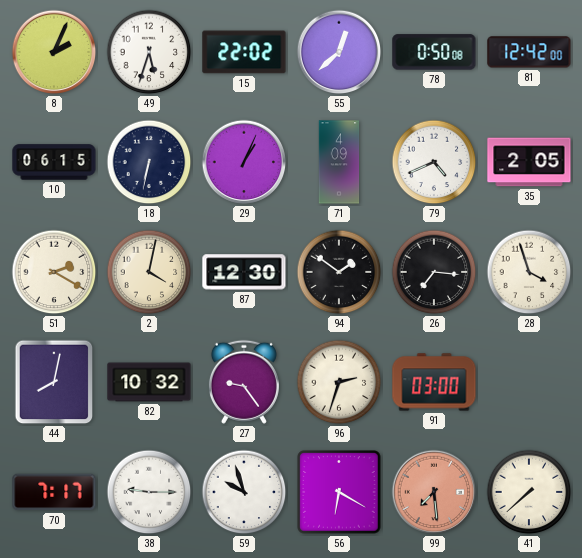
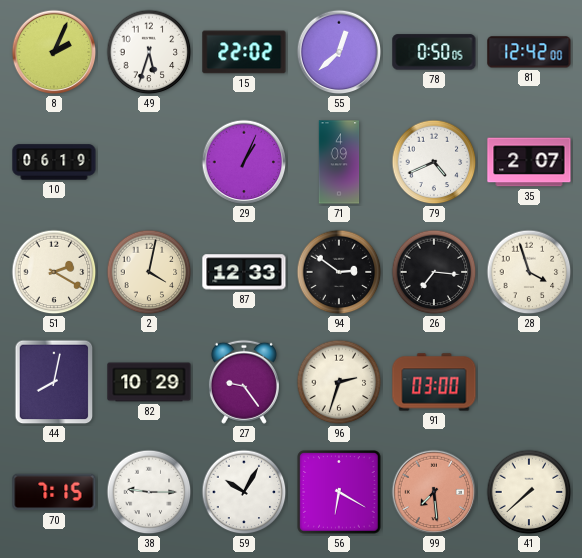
78: 0:50:08 -> 0:50:05
10: 06:15 -> 06:19
18: 6:32 -> none
35: 2:05 -> 2:07
87: 12:30 -> 12:33
94: 1:51 -> 2:51
82: 10:32 -> 10:29
70: 7:17 -> 7:15
59: 9:57 -> 10:05
